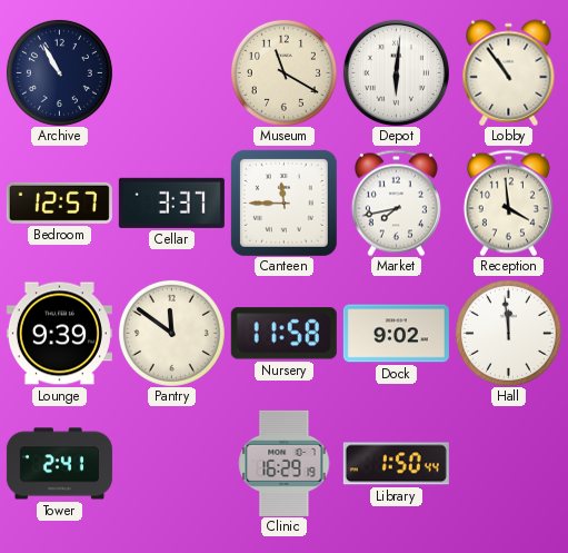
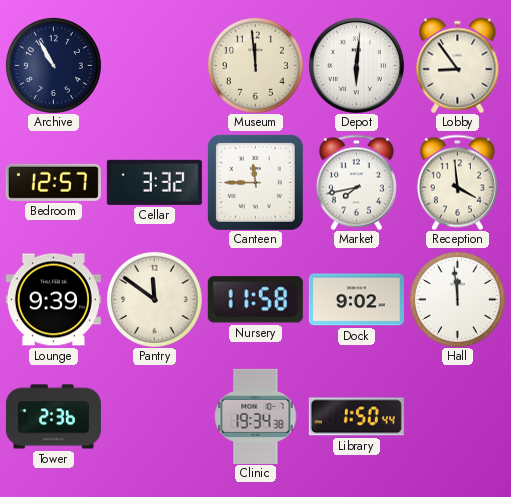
Museum: 11:20 -> 11:59
Lobby: 10:54 -> 8:54
Cellar: 3:37 -> 3:32
Tower: 2:41 -> 2:36
Clinic: 16:29 -> 19:34
